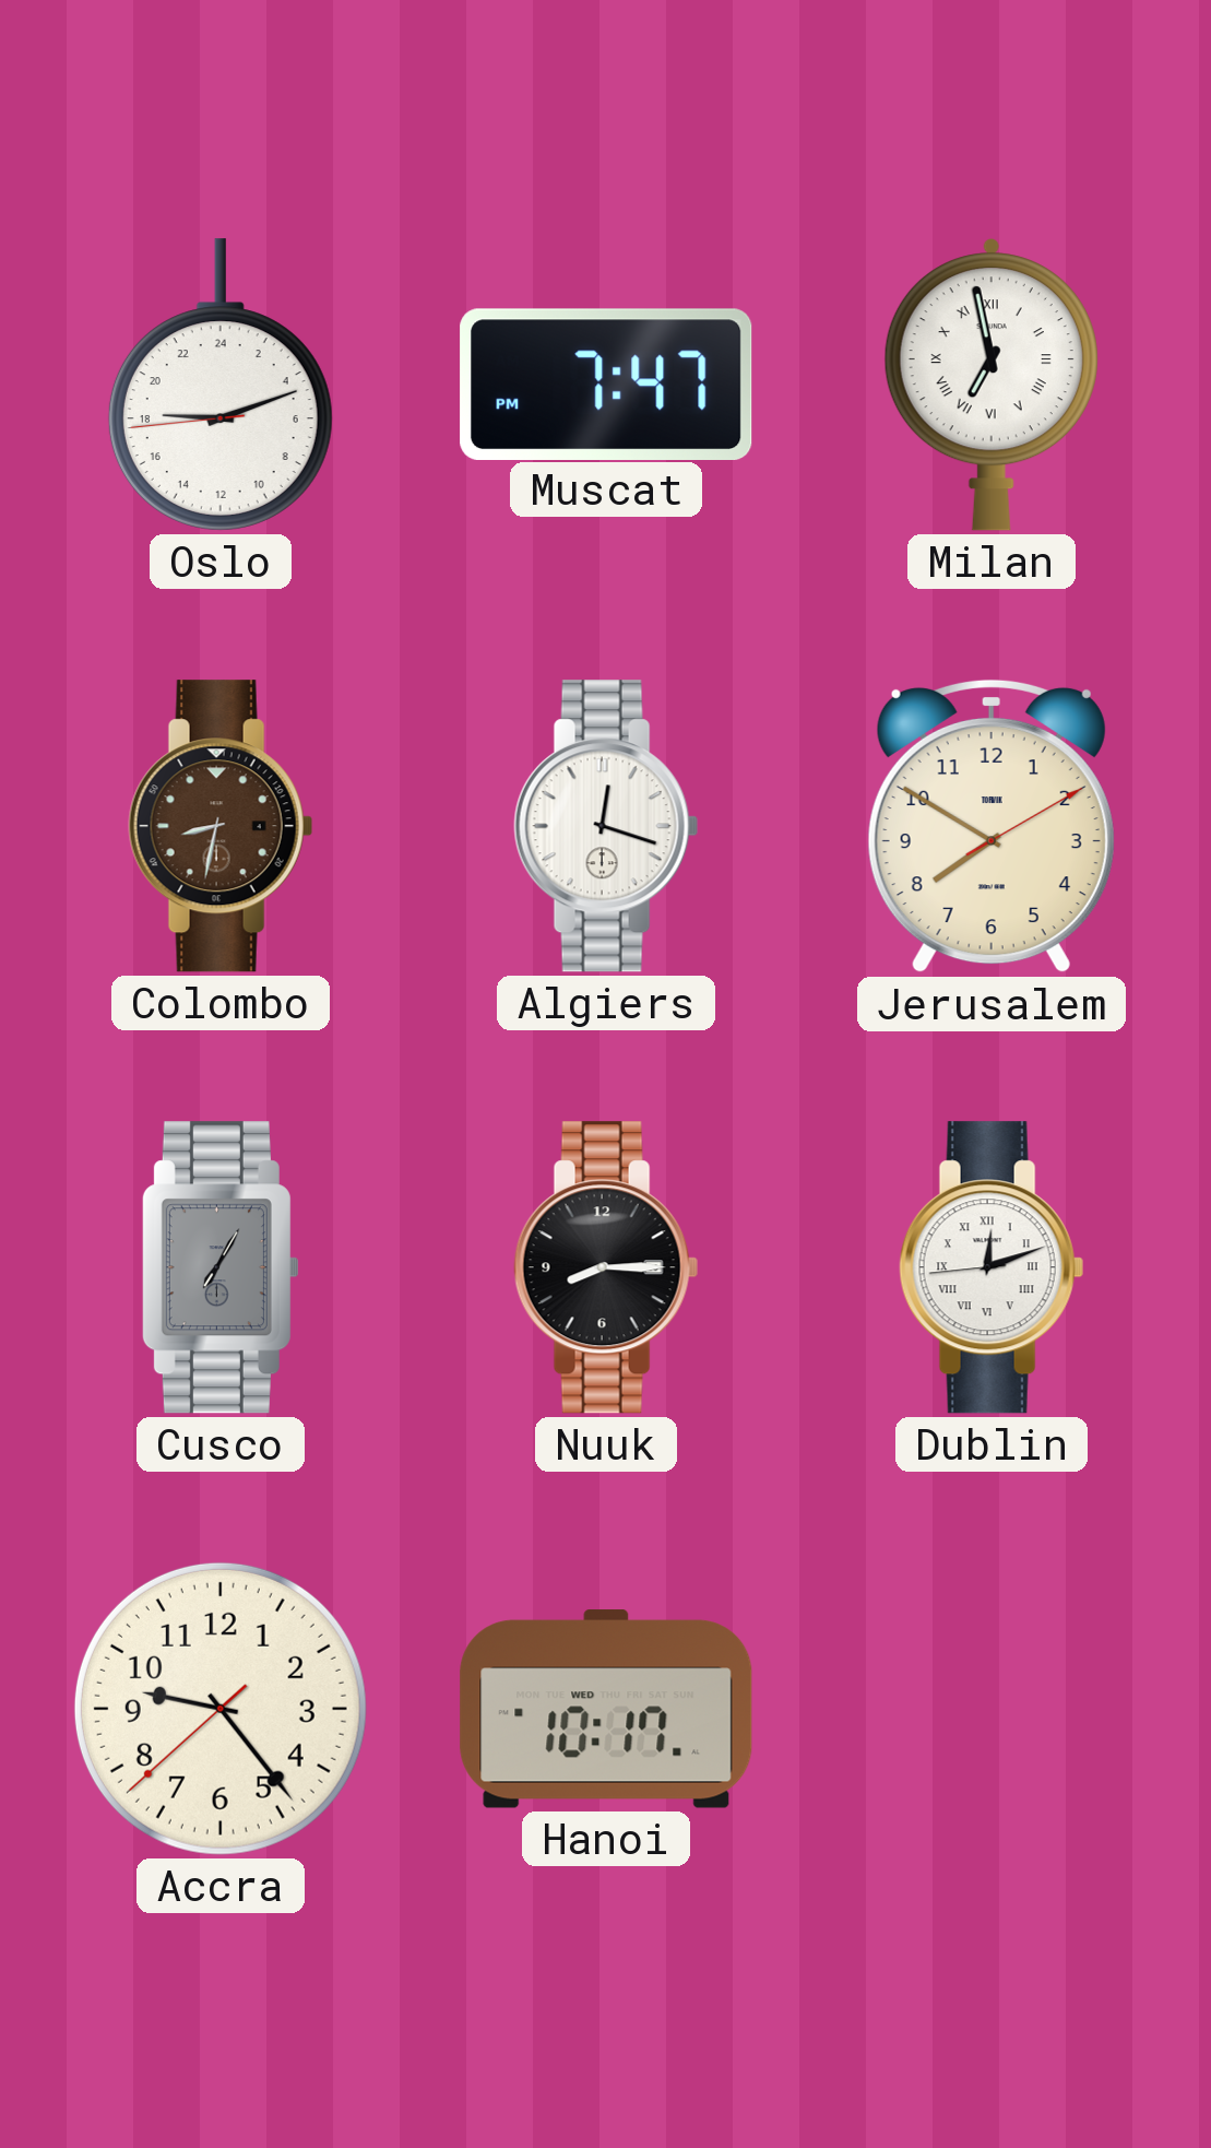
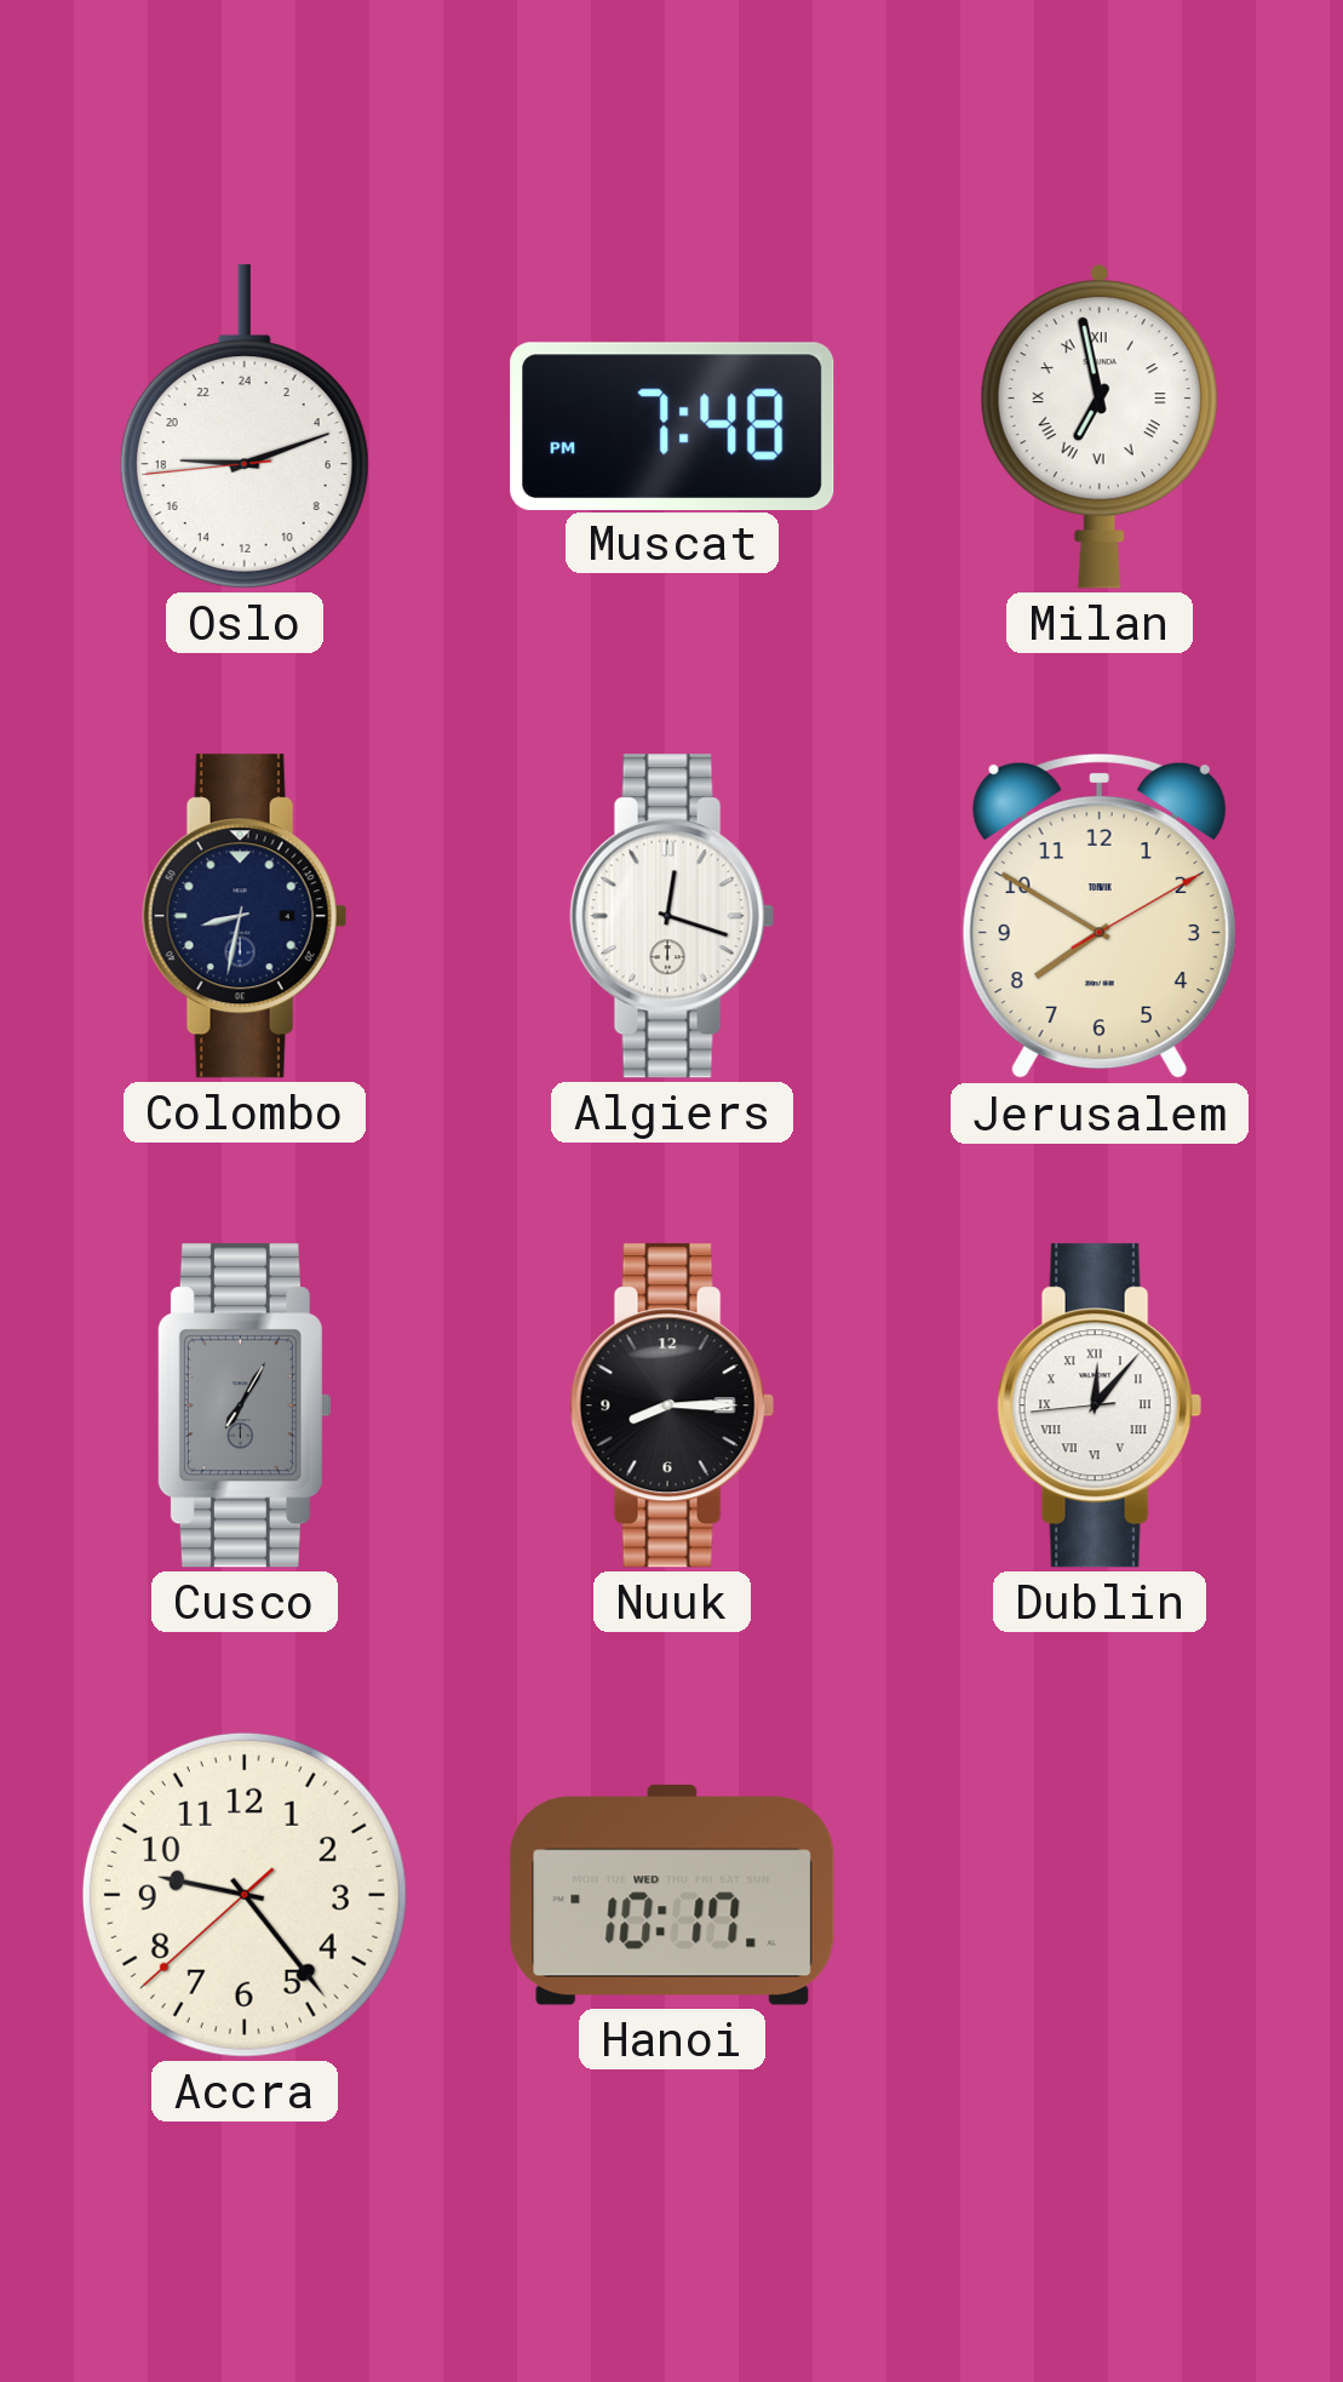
Muscat: 7:47 -> 7:48
Colombo dial: brown -> navy
Dublin: 12:11 -> 12:06
